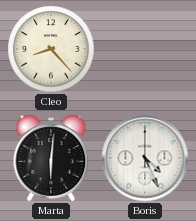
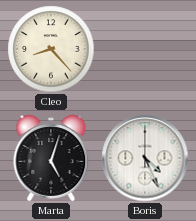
Marta: 6:01 -> 5:03
